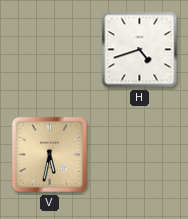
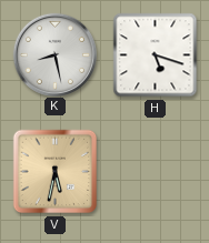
K: none -> 8:28
H: 4:42 -> 5:18
